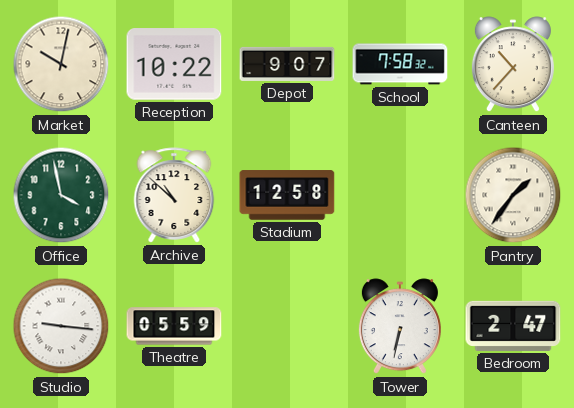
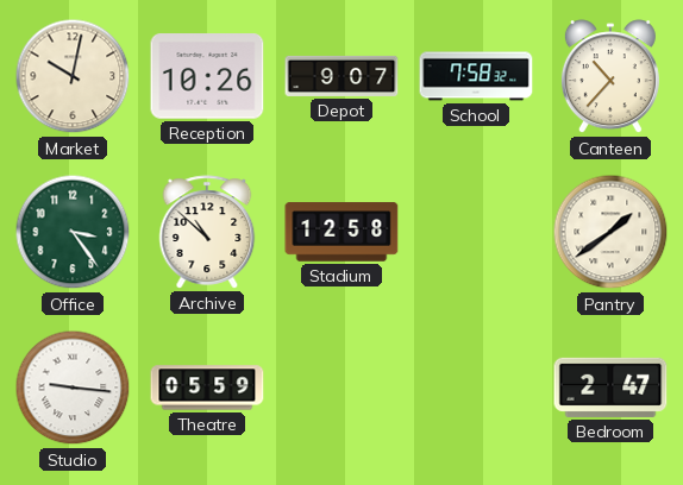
Reception: 10:22 -> 10:26
Office: 3:58 -> 3:24
Pantry: 1:36 -> 1:39
Tower: 6:32 -> none
